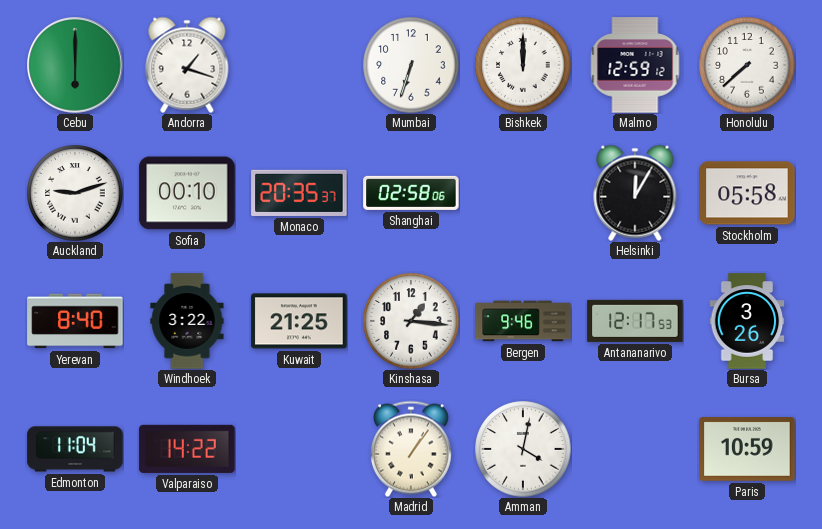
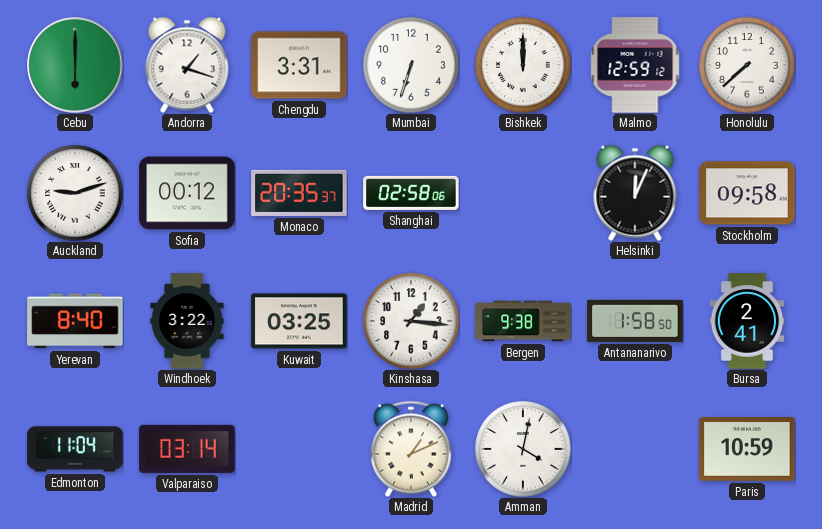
Chengdu: none -> 3:31
Sofia: 00:10 -> 00:12
Helsinki: 12:05 -> 12:04
Stockholm: 05:58 -> 09:58
Kuwait: 21:25 -> 03:25
Bergen: 9:46 -> 9:38
Antananarivo: 12:17 -> 1:58
Bursa: 3:26 -> 2:41
Valparaiso: 14:22 -> 03:14
Madrid: 1:06 -> 1:11
